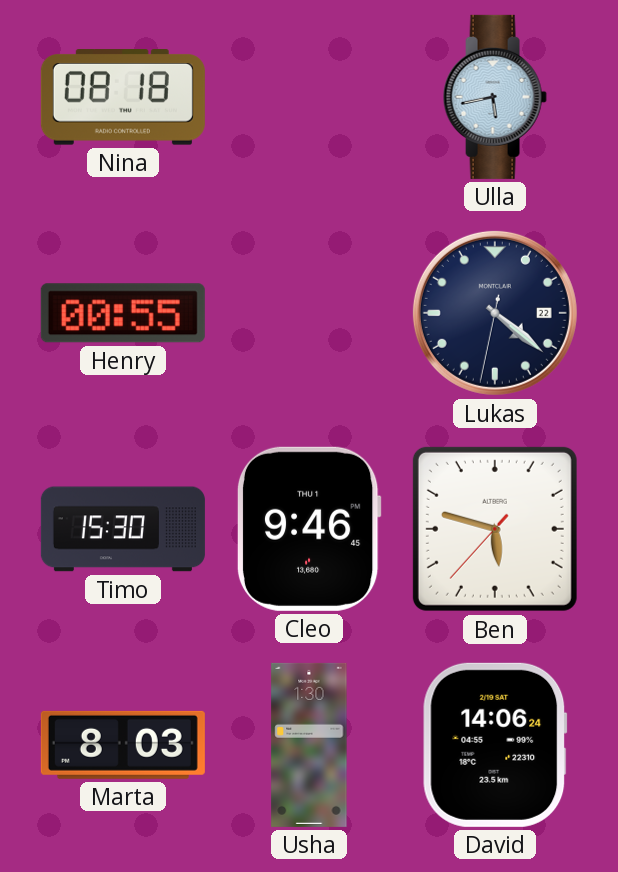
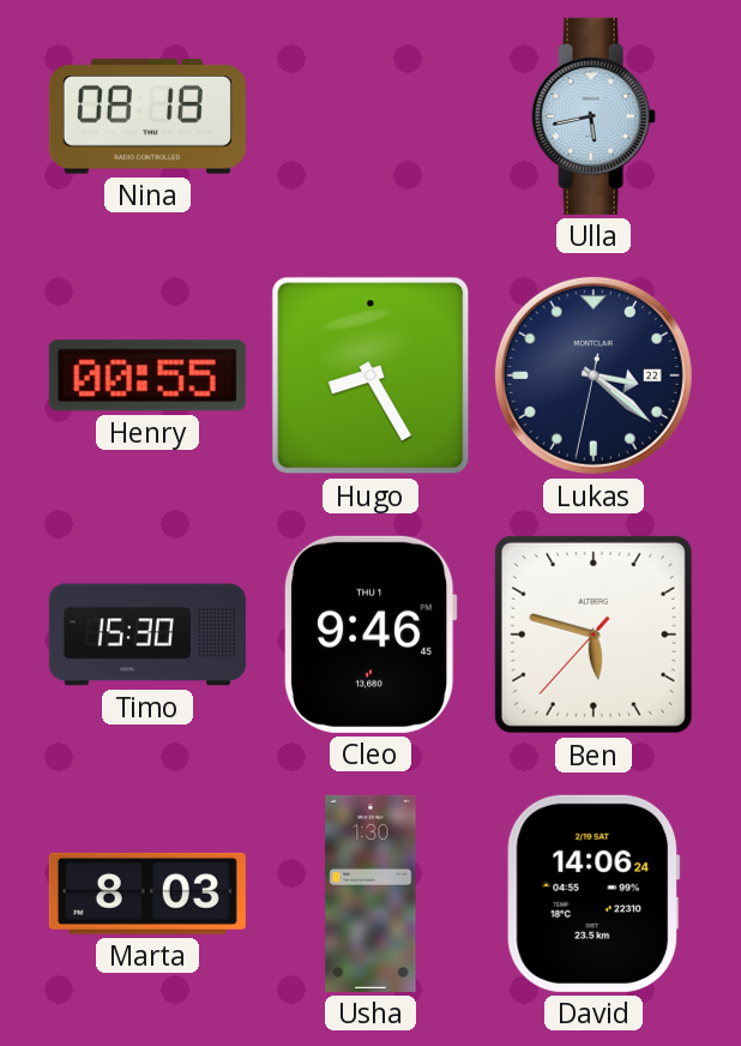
Hugo: none -> 8:25
Lukas: 4:21 -> 3:21
